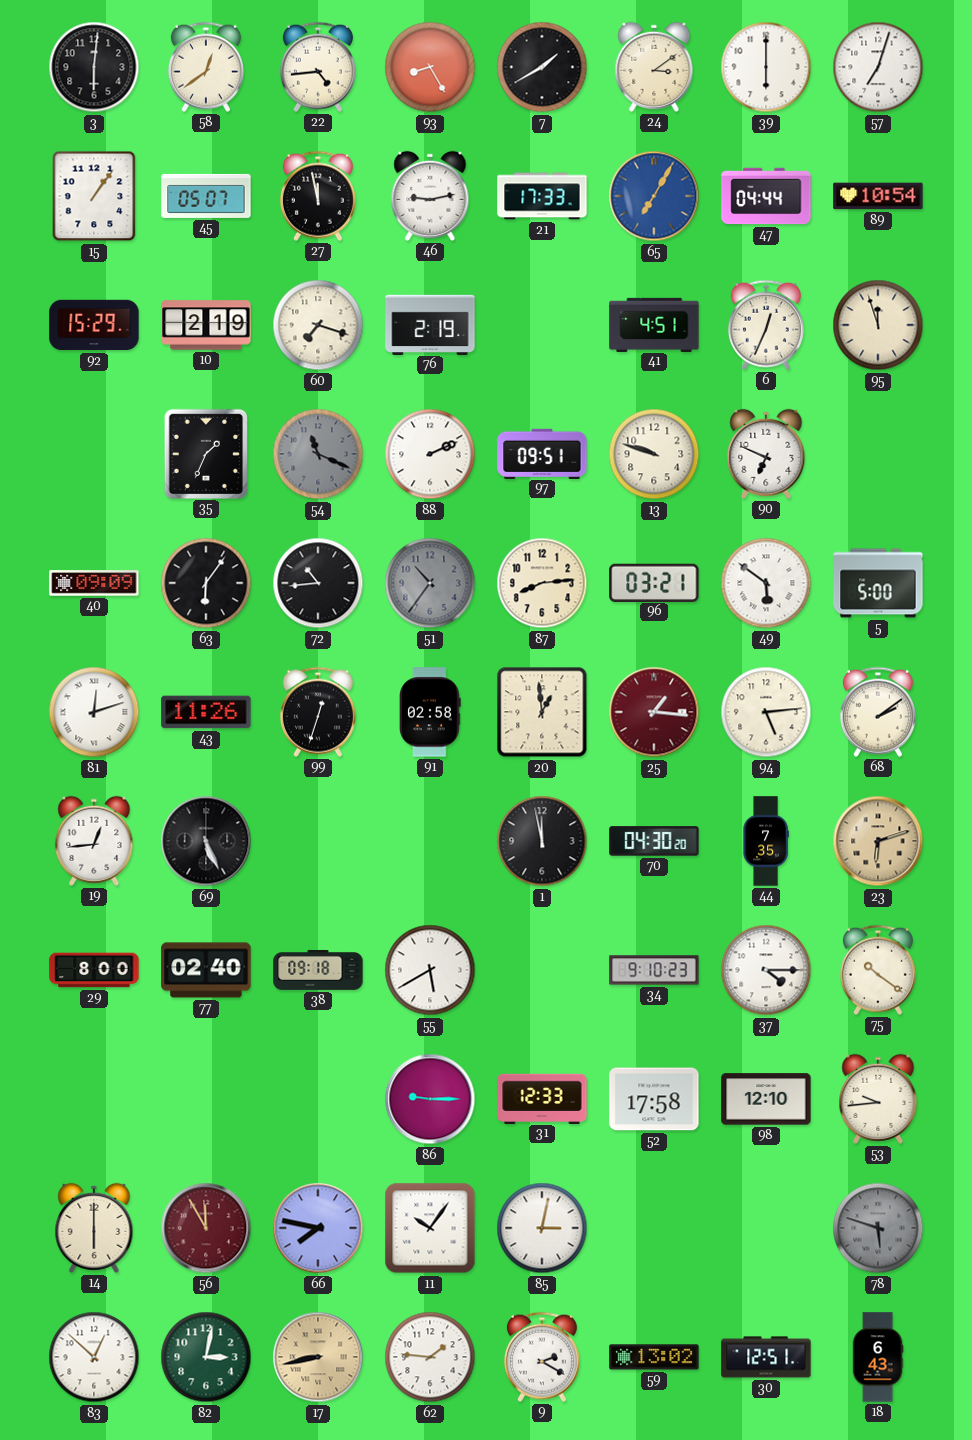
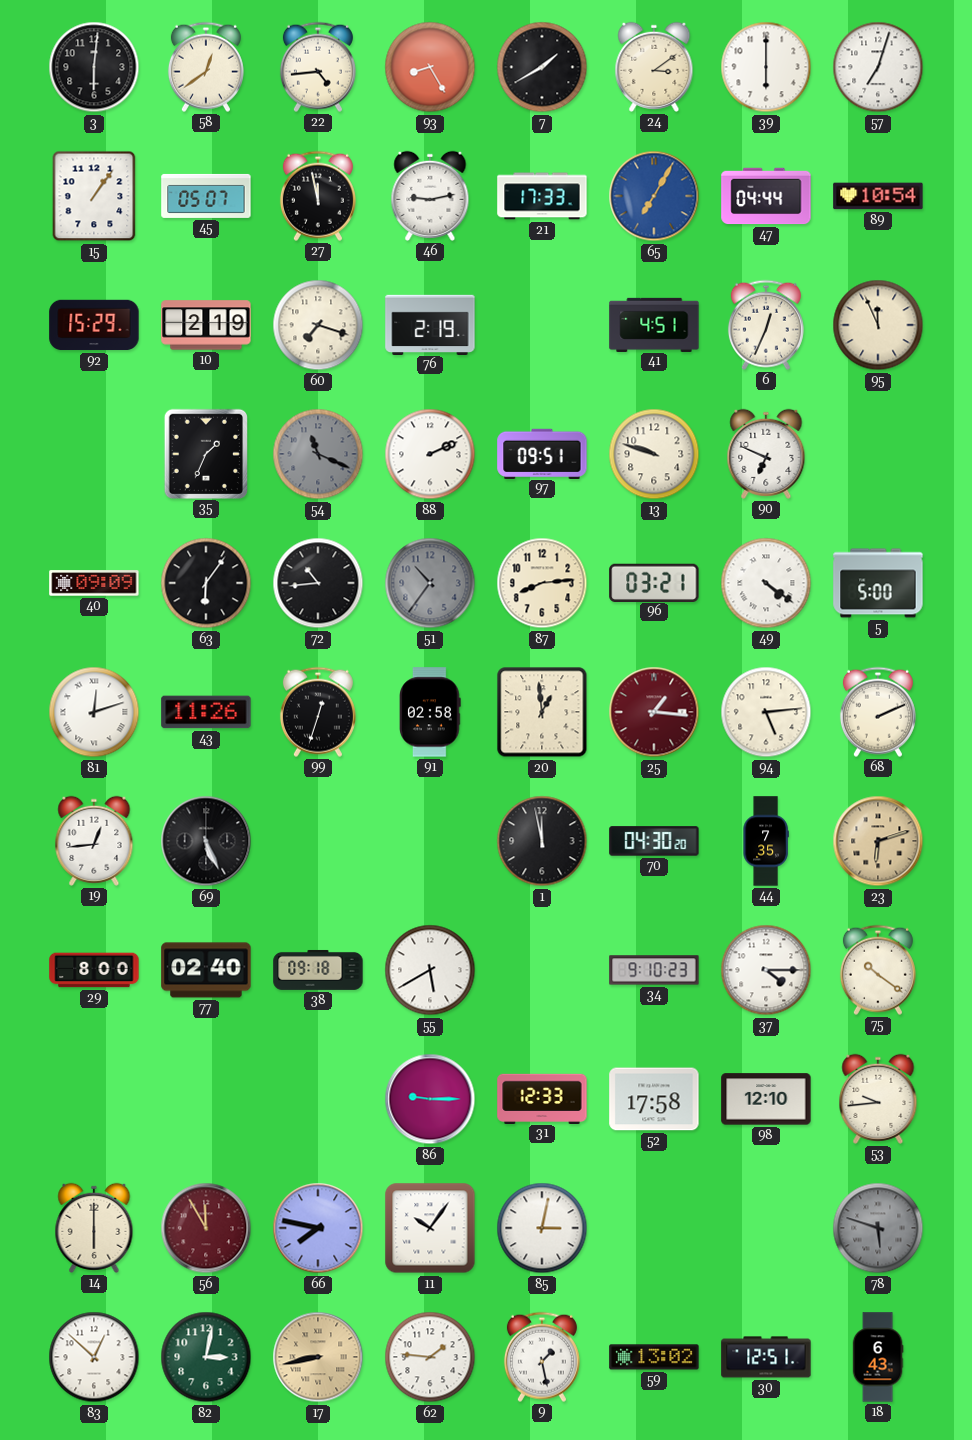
95: 11:57 -> 11:56
49: 5:51 -> 4:21
68: 2:09 -> 2:11
9: 2:20 -> 1:28
